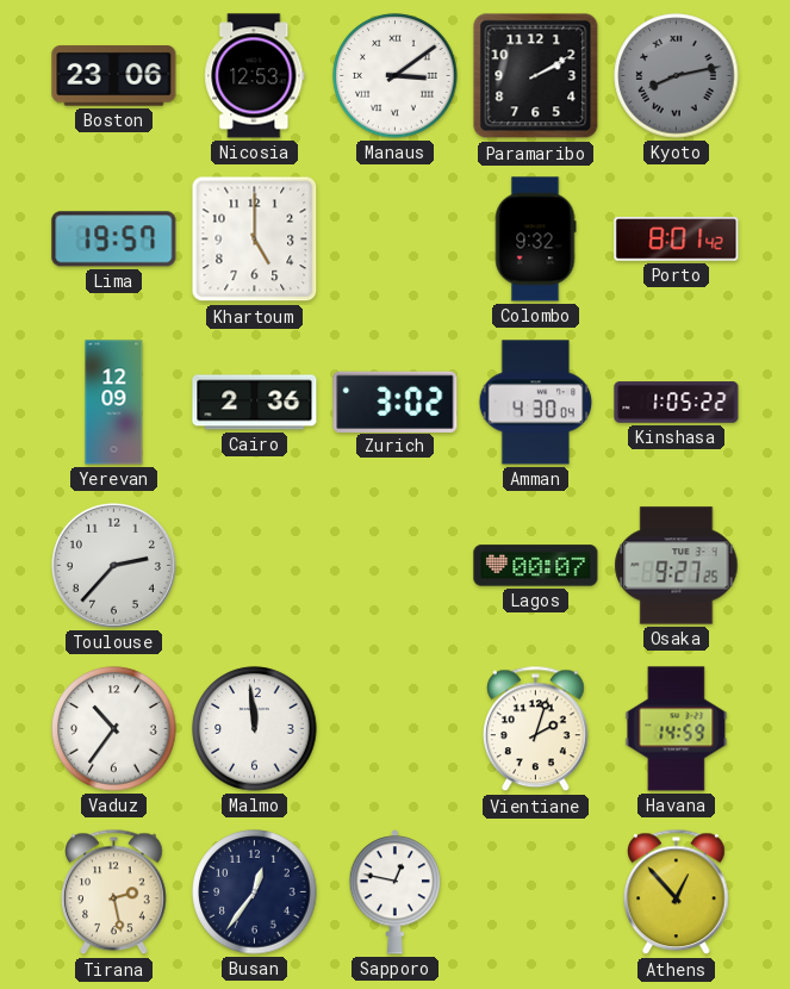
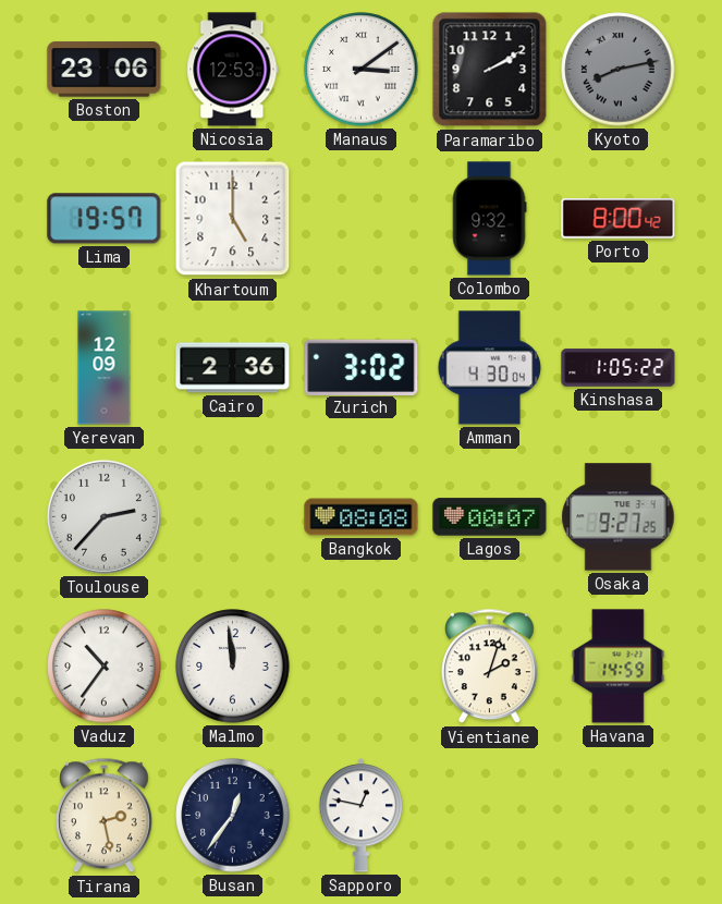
Porto: 8:01 -> 8:00
Bangkok: none -> 08:08
Athens: 12:53 -> none
